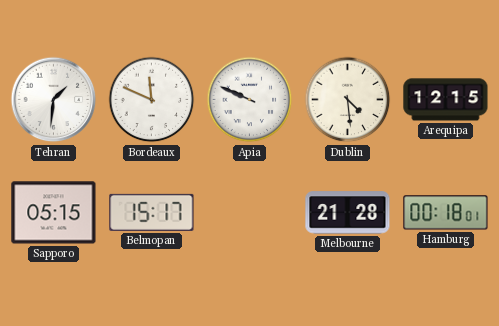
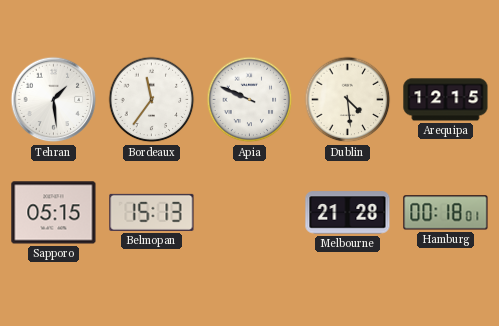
Tehran: 1:31 -> 1:29
Bordeaux: 11:49 -> 11:36
Belmopan: 15:17 -> 15:13
